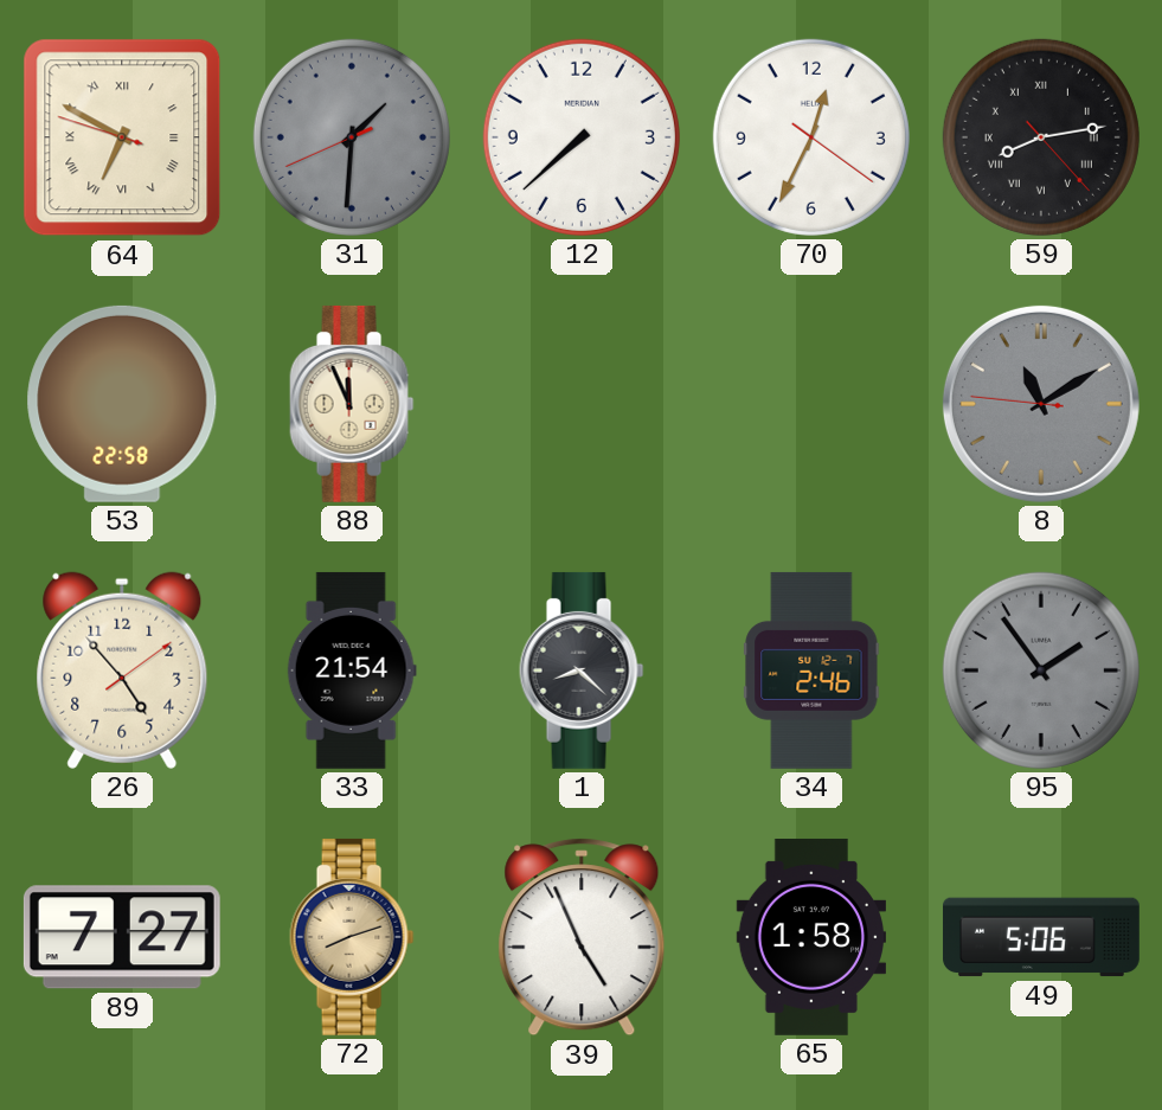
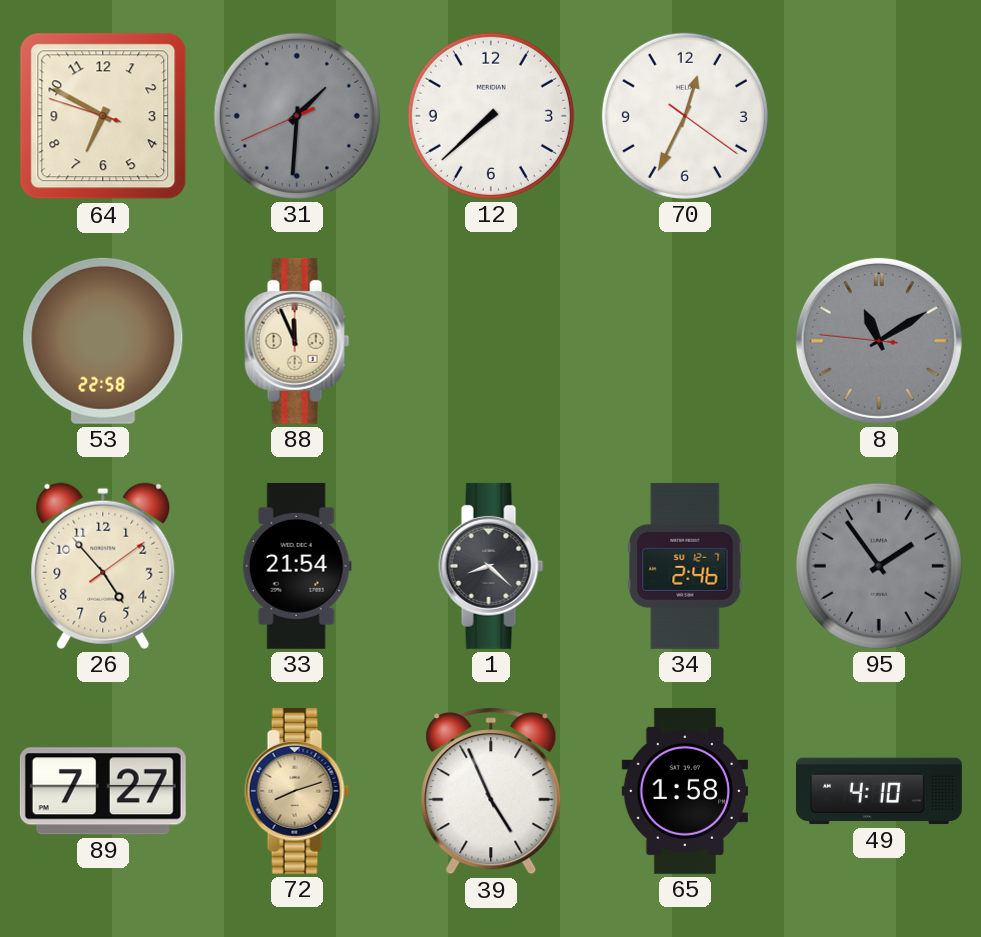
64 numerals: Roman -> Arabic
59: 8:13 -> none
49: 5:06 -> 4:10
